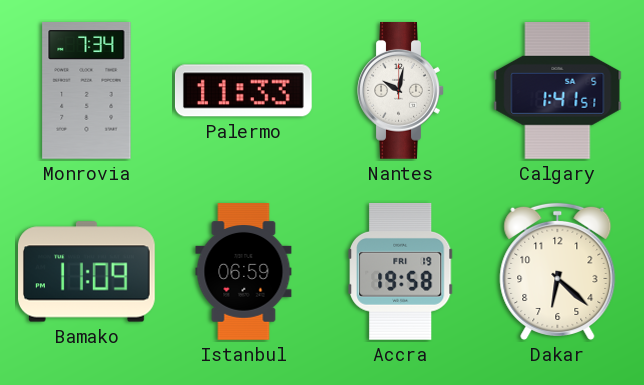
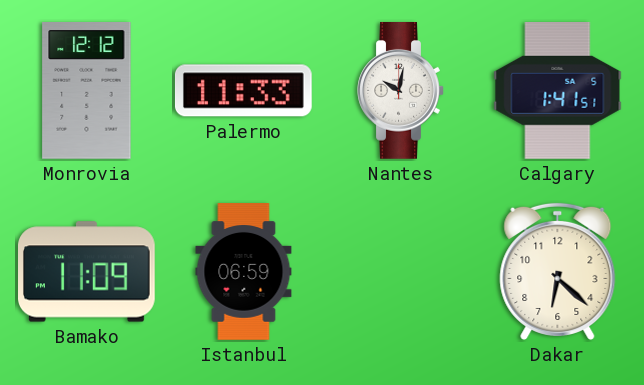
Monrovia: 7:34 -> 12:12
Accra: 19:58 -> none
